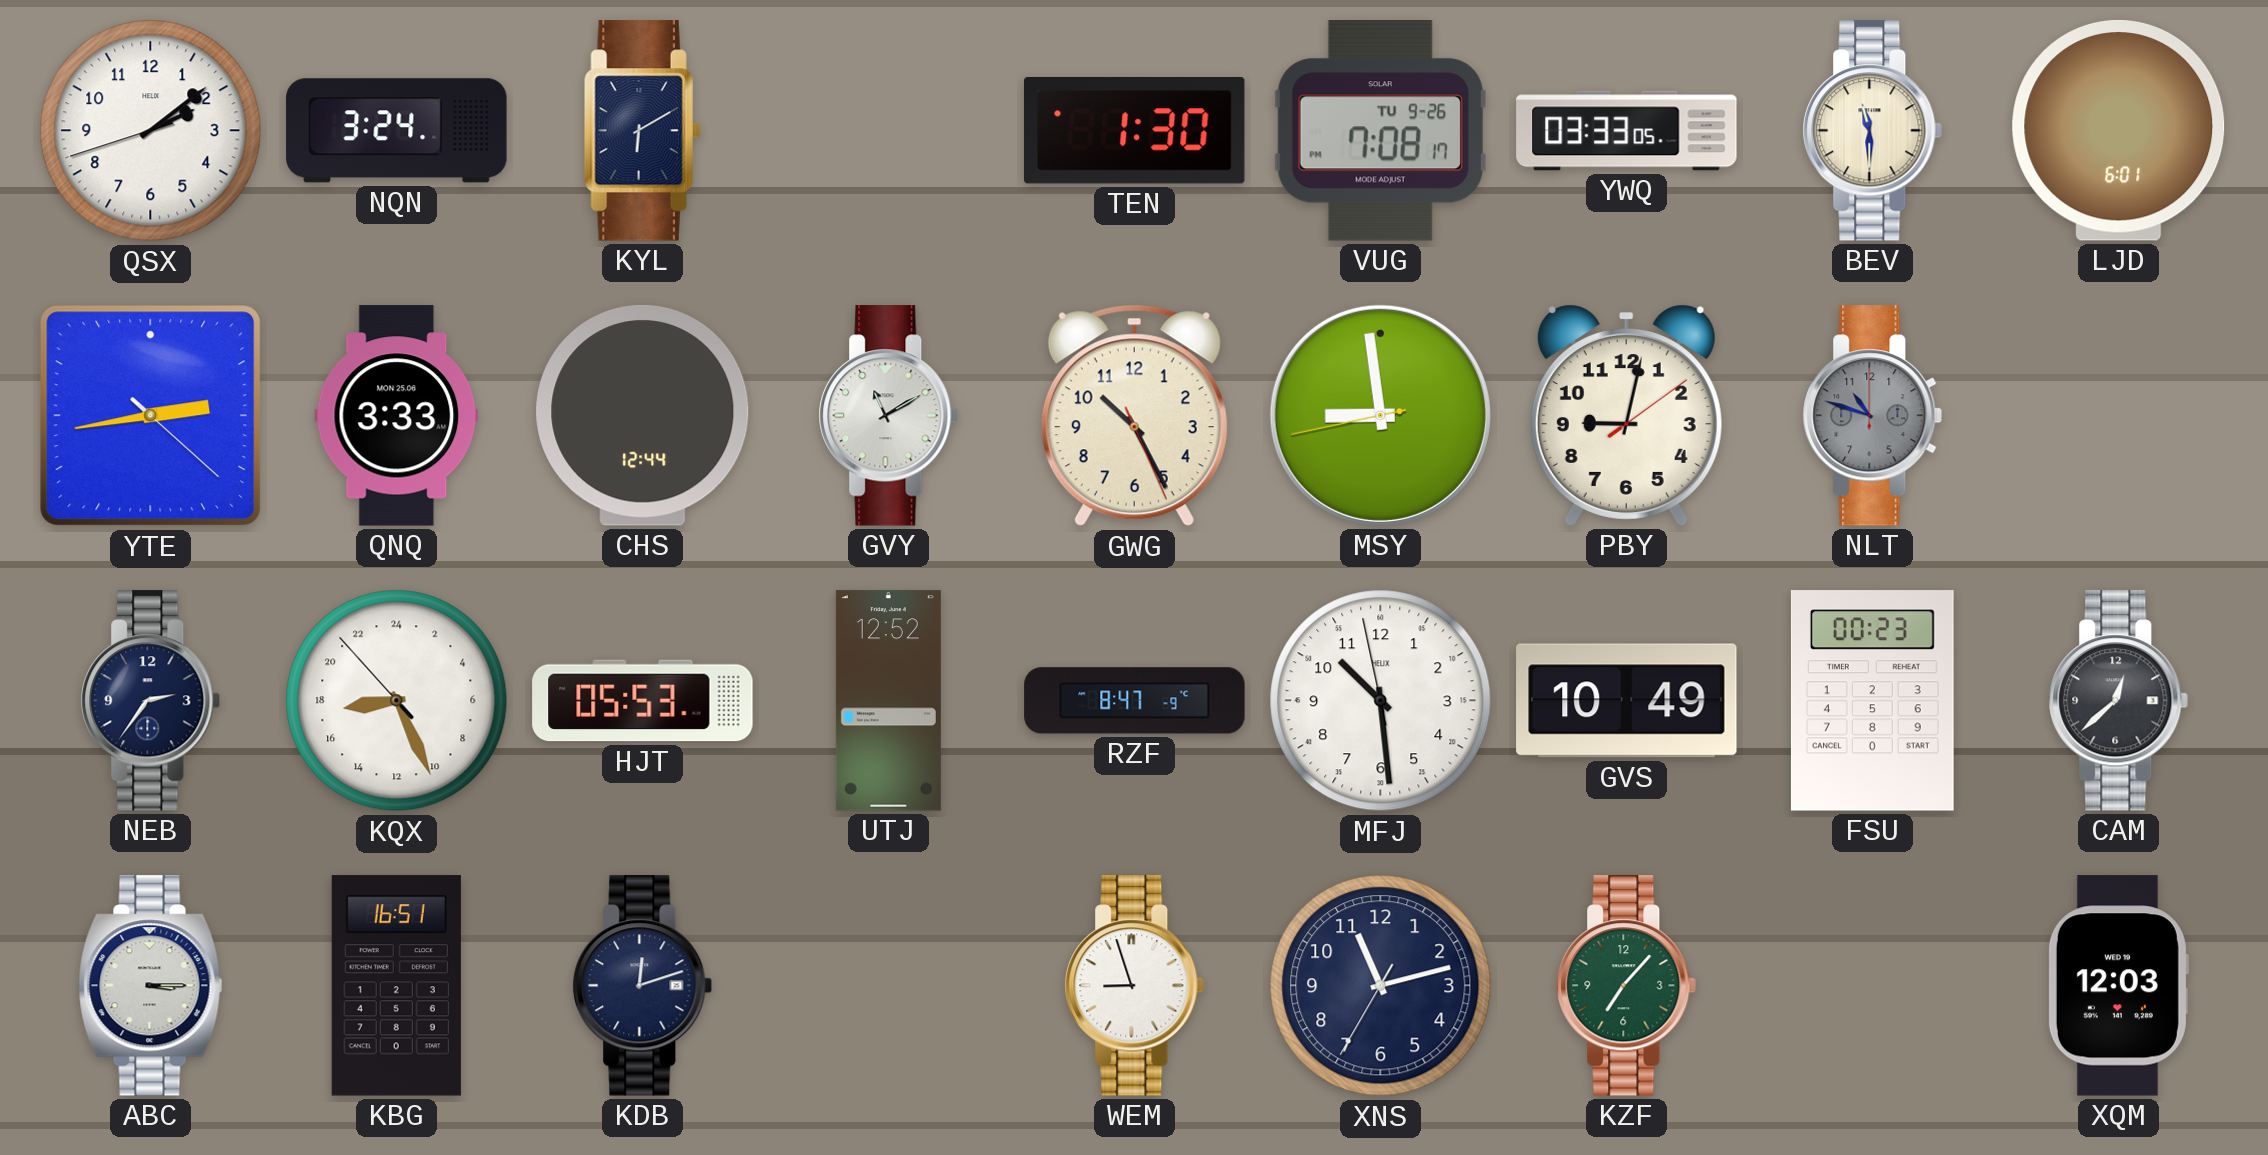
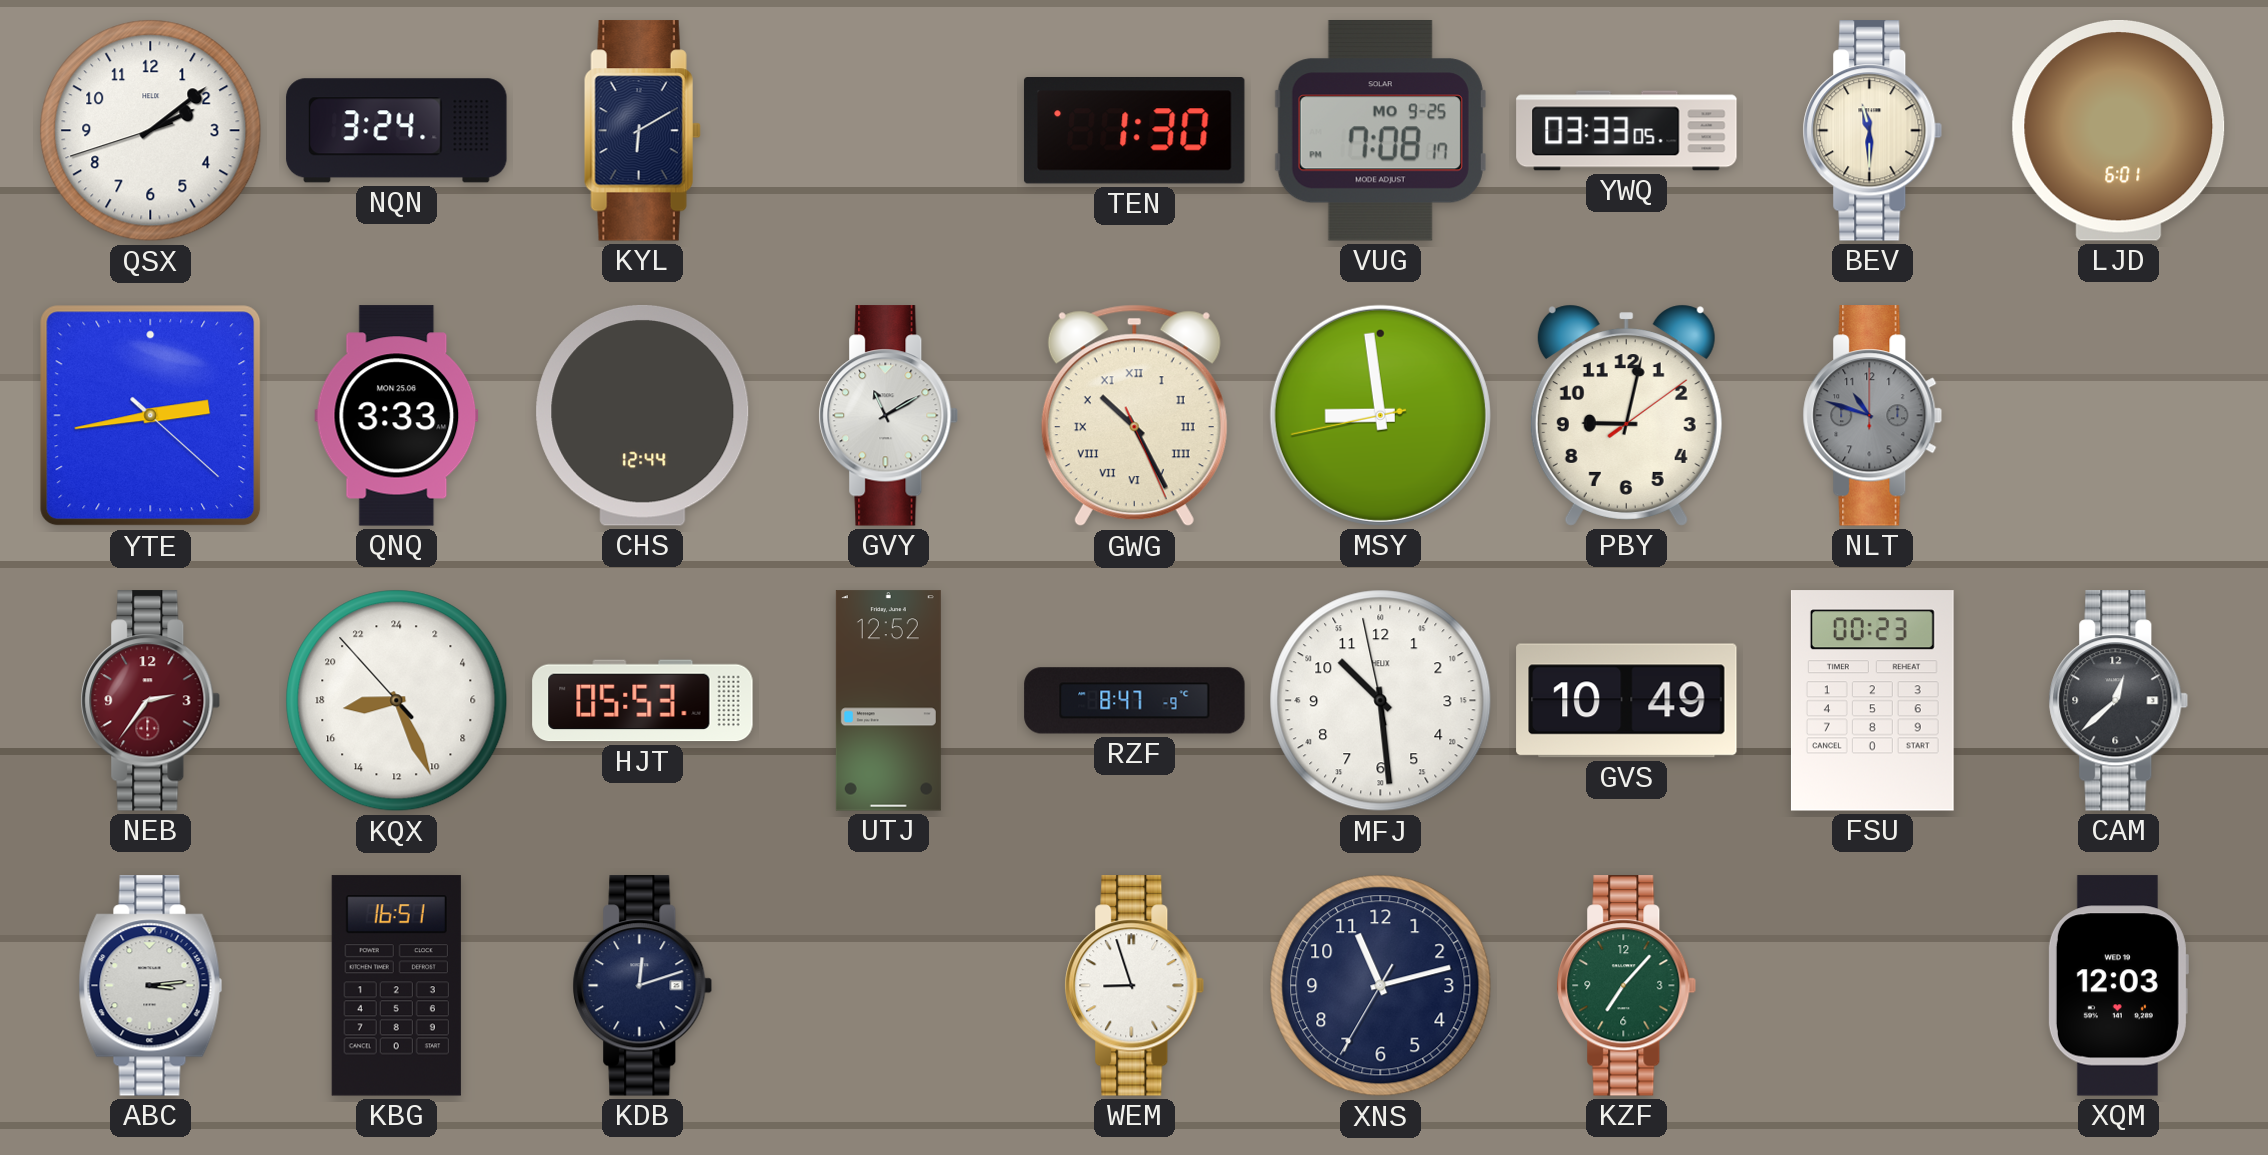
VUG date: TU 9-26 -> MO 9-25
GWG numerals: Arabic -> Roman
NEB dial: navy -> burgundy
ABC: 3:15 -> 3:14
